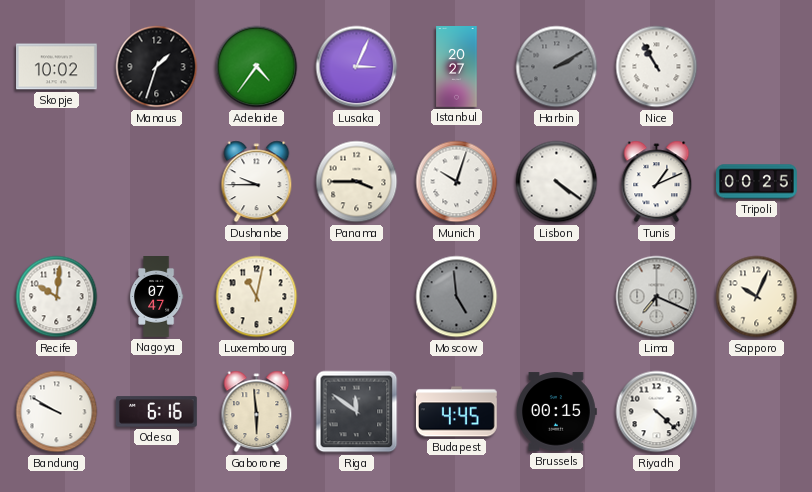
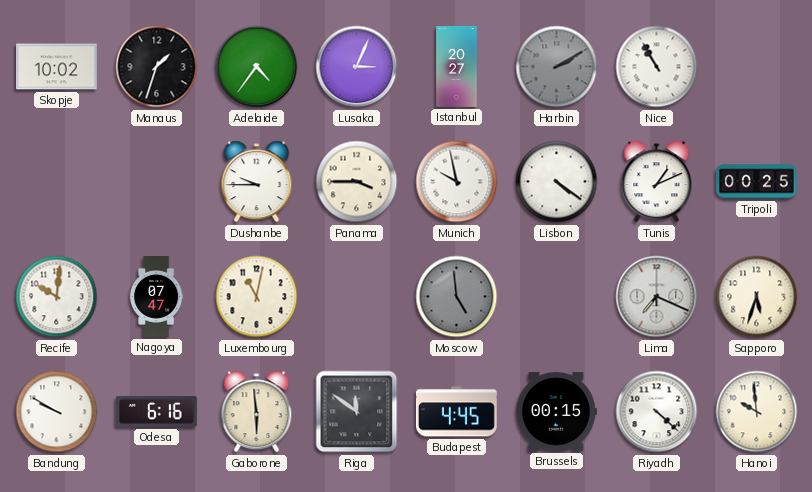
Munich: 10:03 -> 9:58
Sapporo: 10:04 -> 5:33
Hanoi: none -> 9:59
